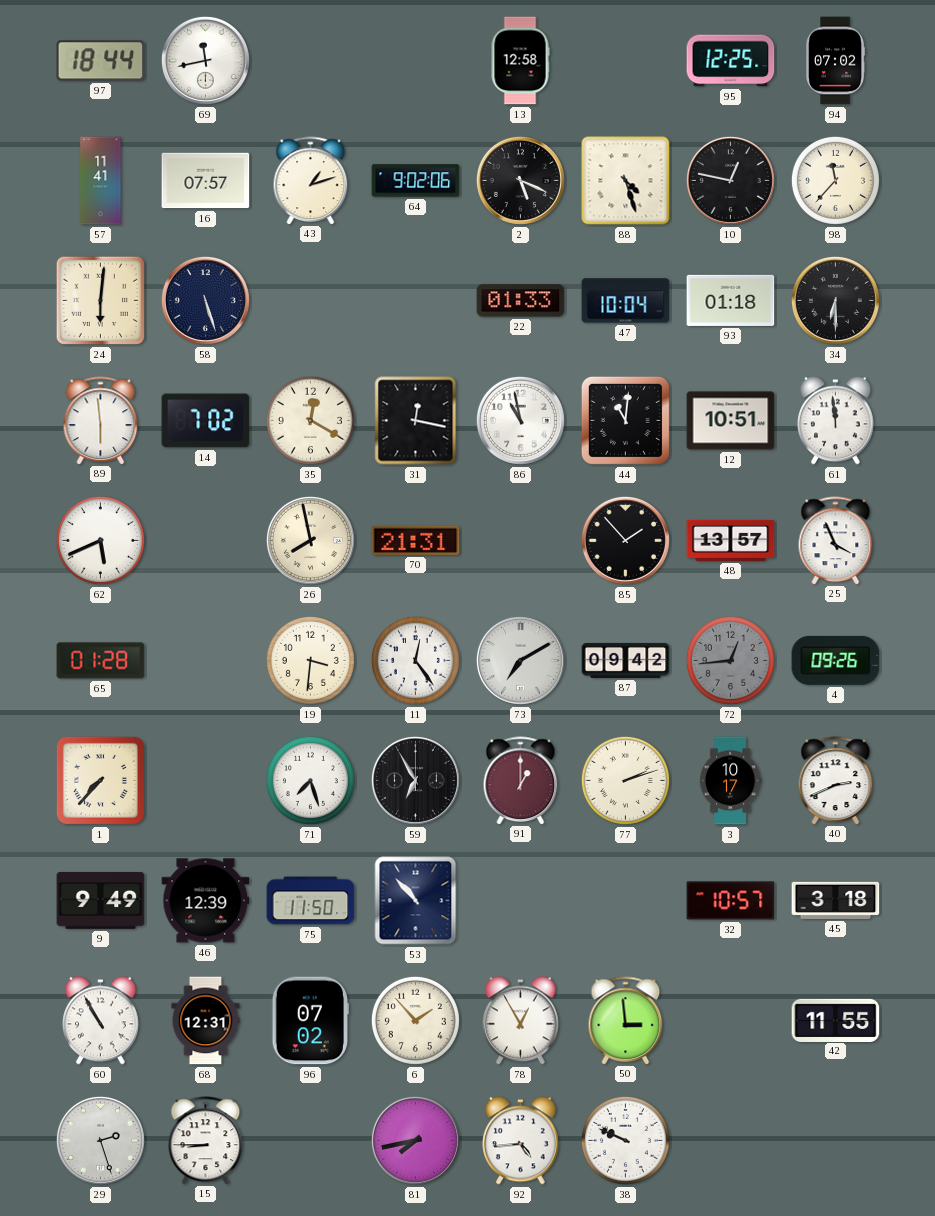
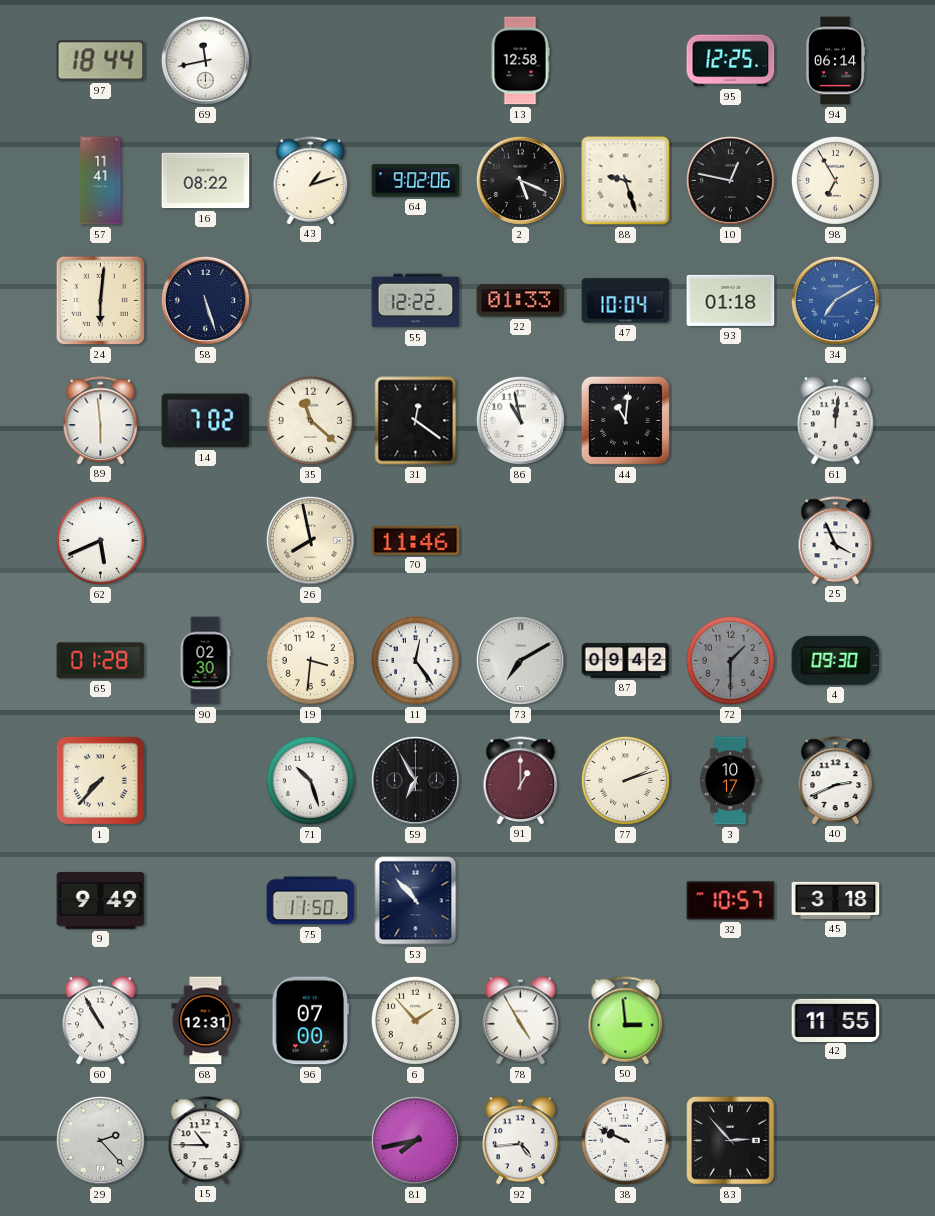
94: 07:02 -> 06:14
16: 07:57 -> 08:22
88: 4:27 -> 9:27
98: 11:37 -> 6:55
55: none -> 12:22
34: 6:30 -> 7:10
34 dial: black -> blue
35: 12:20 -> 11:22
31: 12:17 -> 12:21
12: 10:51 -> none
61: 11:59 -> 12:01
70: 21:31 -> 11:46
85: 1:53 -> none
48: 13:57 -> none
90: none -> 02:30
72: 12:44 -> 1:30
4: 09:26 -> 09:30
71: 7:27 -> 10:27
46: 12:39 -> none
96: 07:02 -> 07:00
78: 12:55 -> 4:55
29: 2:27 -> 2:23
15: 8:45 -> 10:45
83: none -> 2:53
